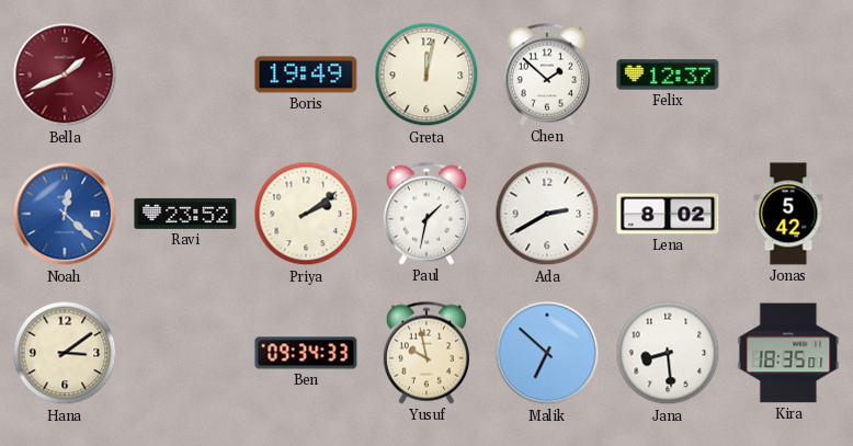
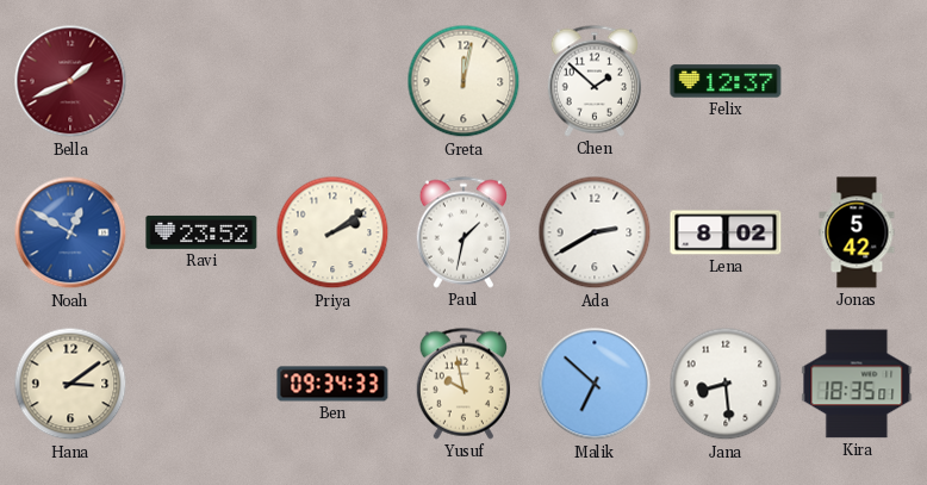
Boris: 19:49 -> none
Noah: 12:22 -> 12:50
